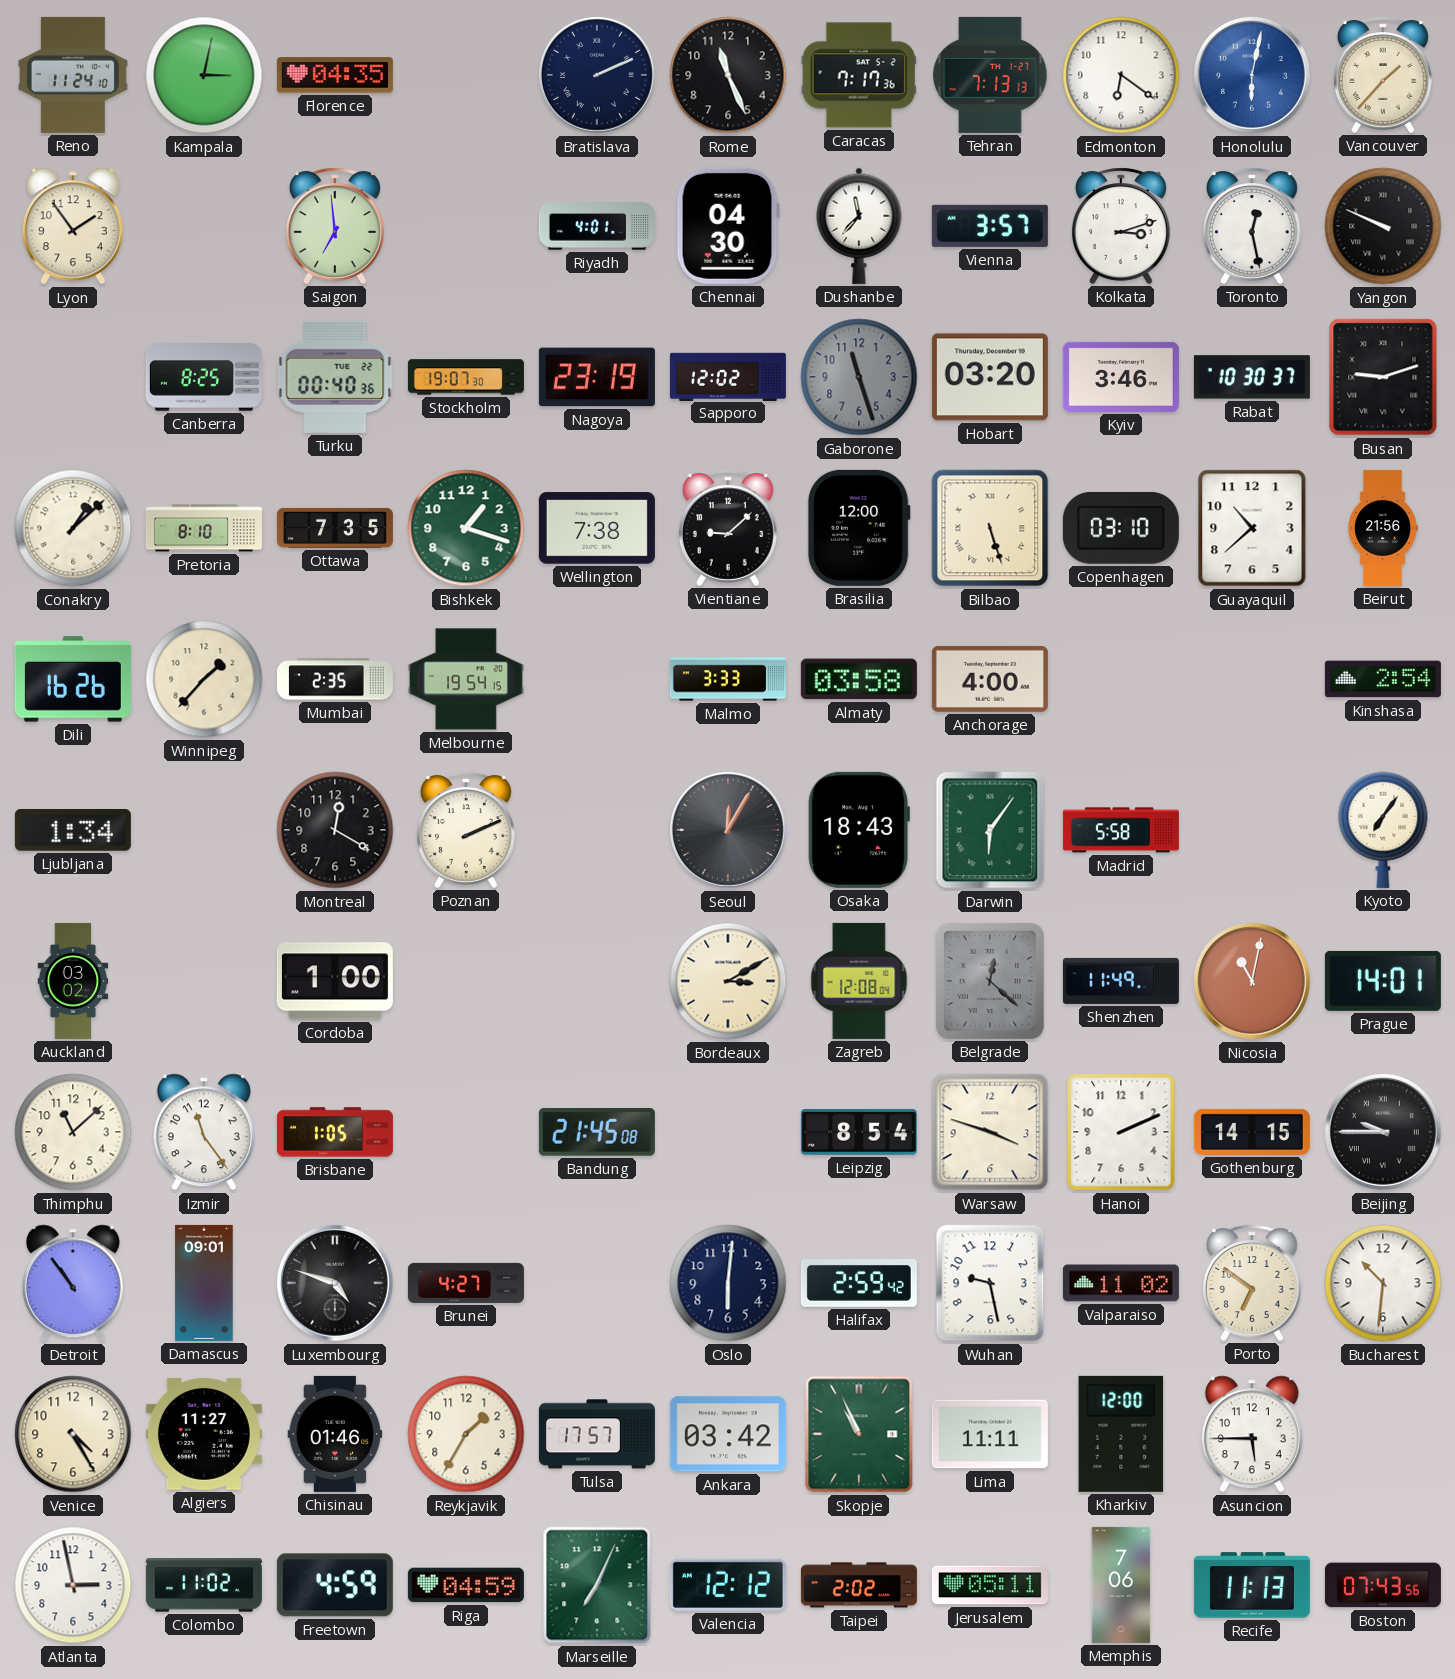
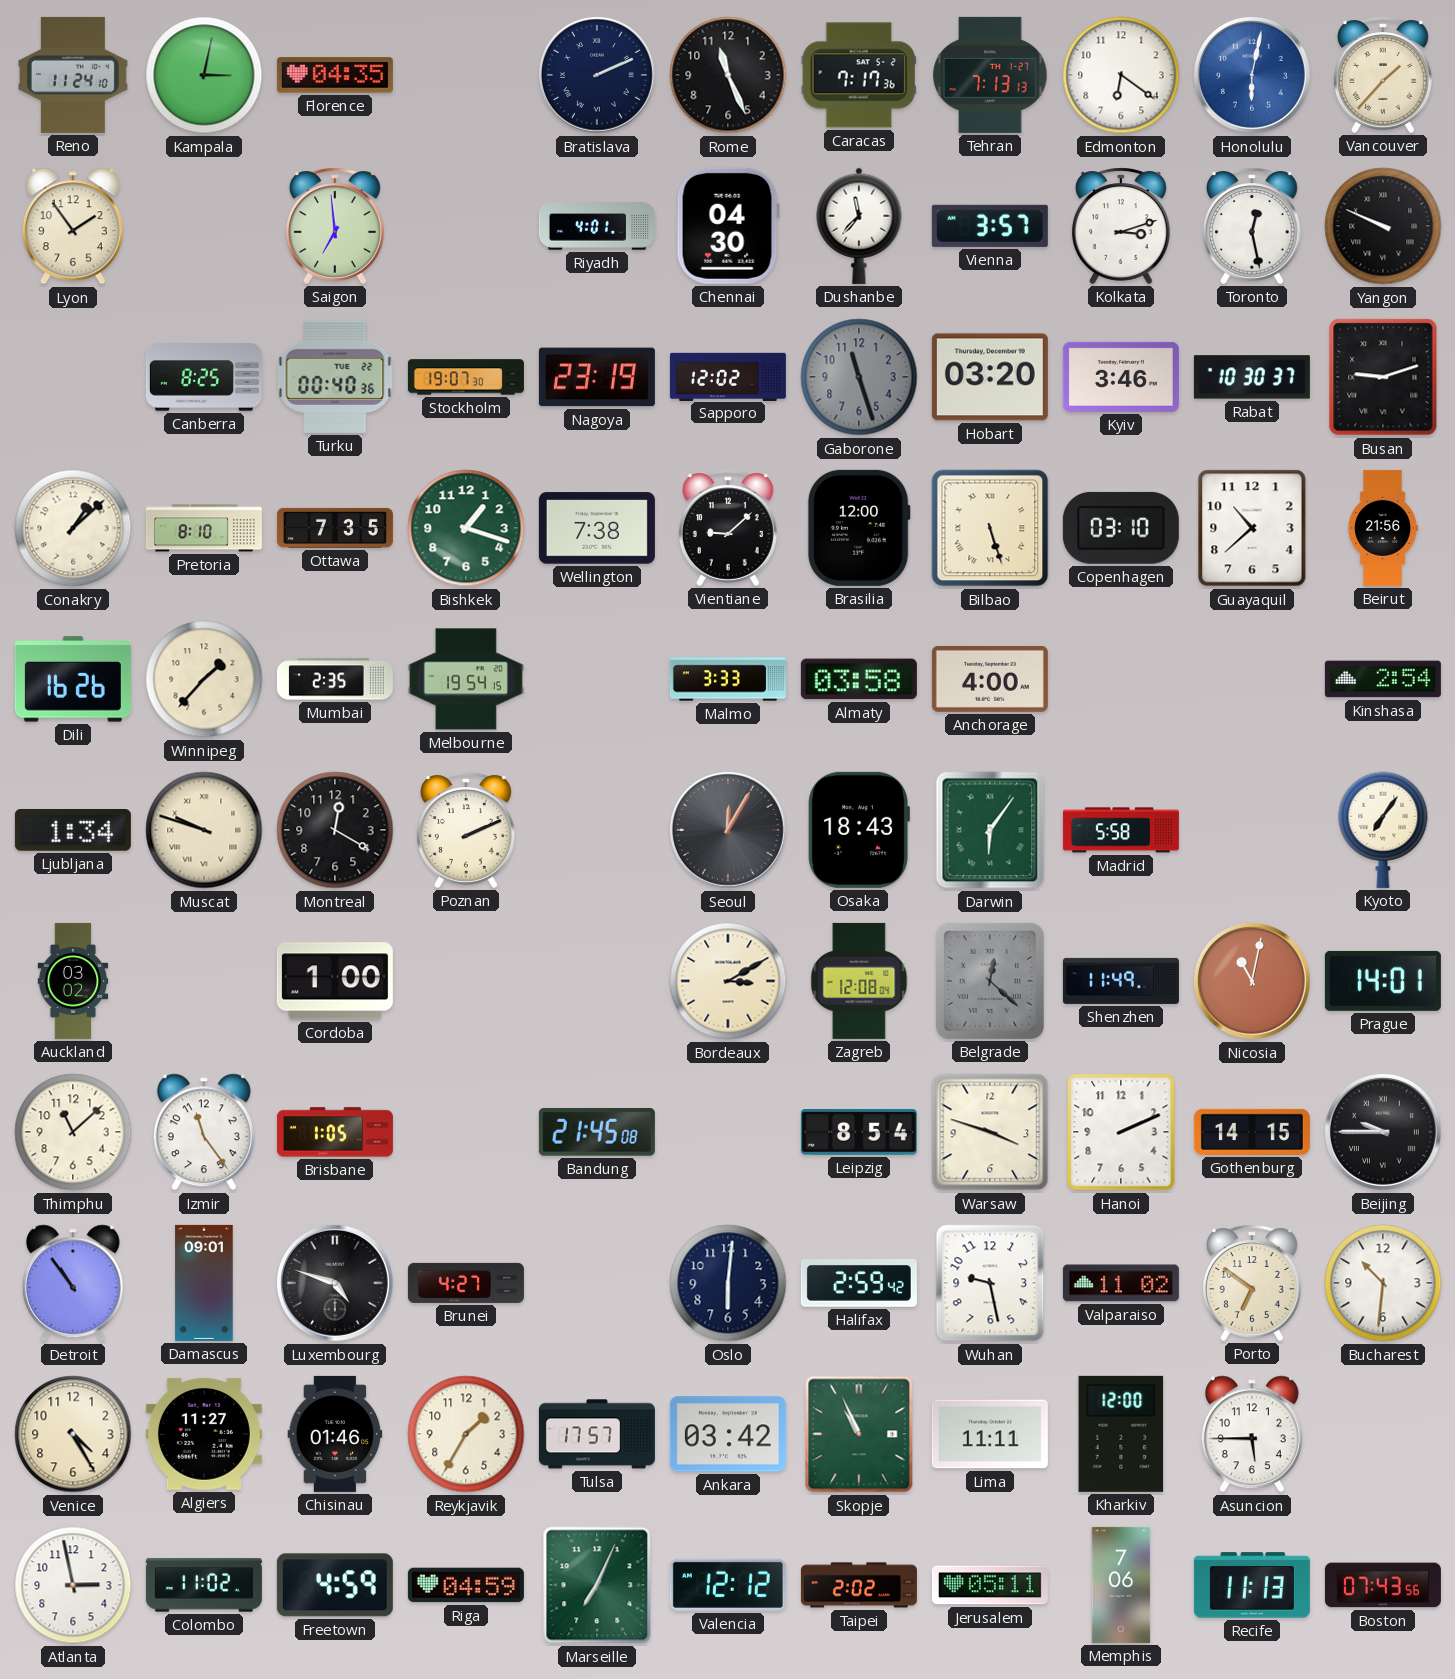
Muscat: none -> 9:48
